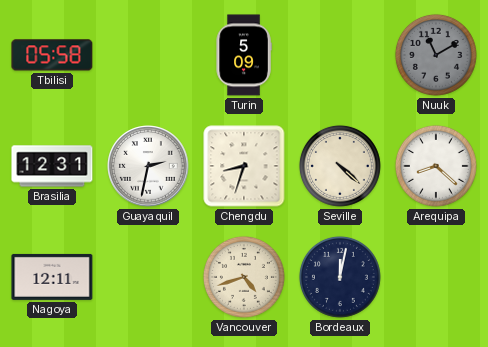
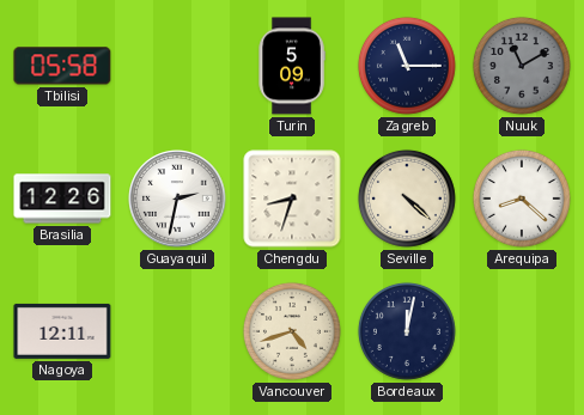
Zagreb: none -> 11:15
Brasilia: 12:31 -> 12:26
